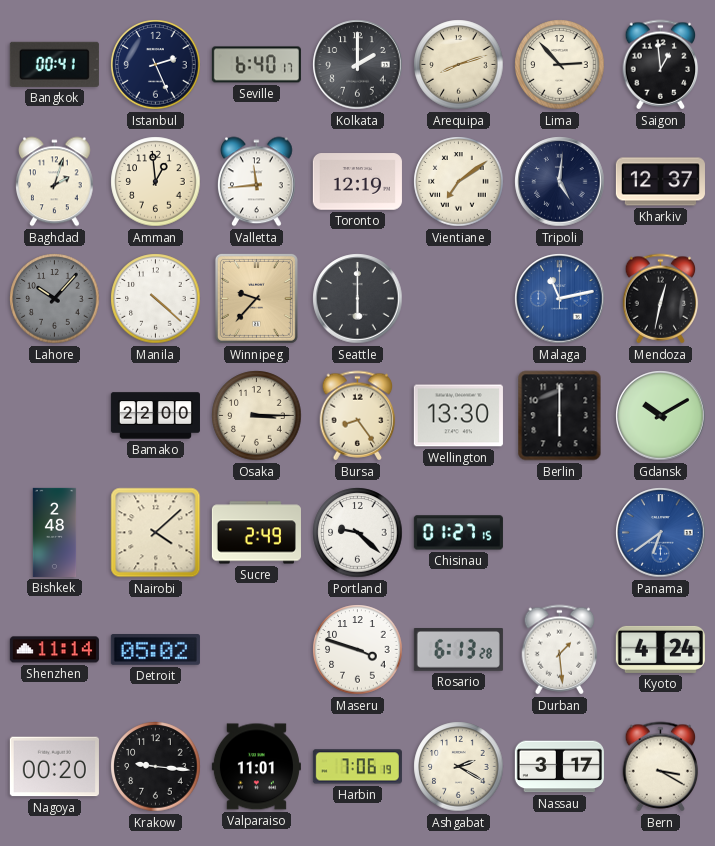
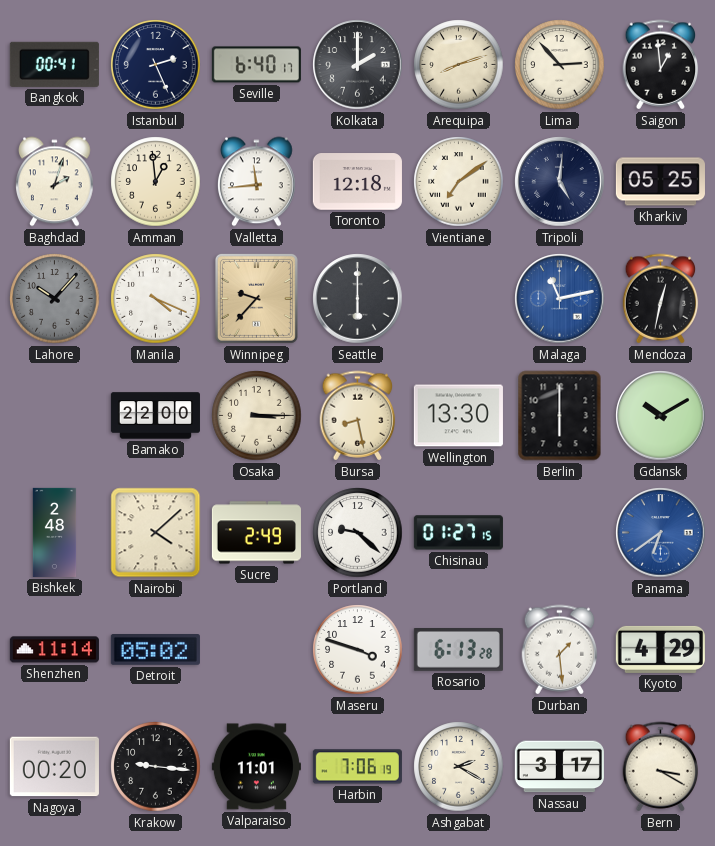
Toronto: 12:19 -> 12:18
Kharkiv: 12:37 -> 05:25
Manila: 4:22 -> 4:19
Bursa: 8:24 -> 8:28
Kyoto: 4:24 -> 4:29
